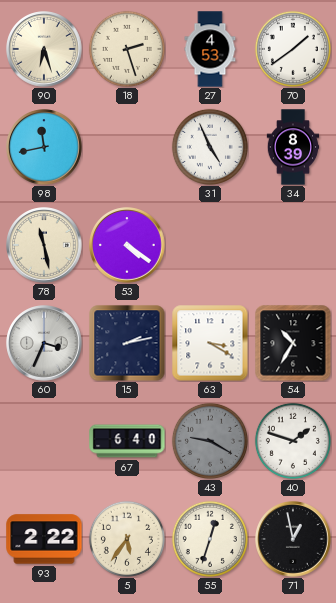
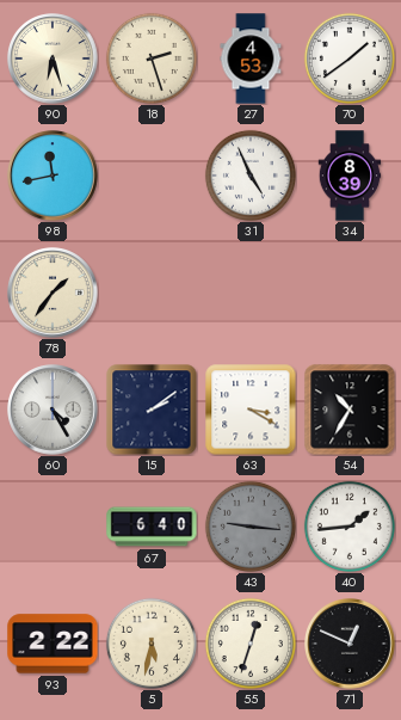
78: 11:28 -> 1:36
53: 4:21 -> none
60: 3:34 -> 4:25
15: 2:13 -> 2:09
43: 9:20 -> 9:16
40: 1:48 -> 1:44
5: 5:36 -> 5:32
71: 12:58 -> 12:49
